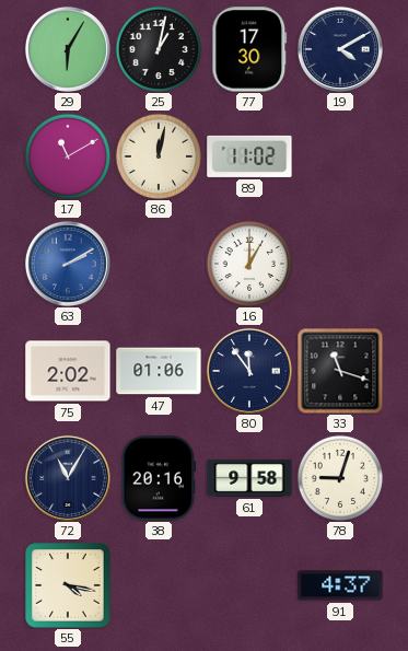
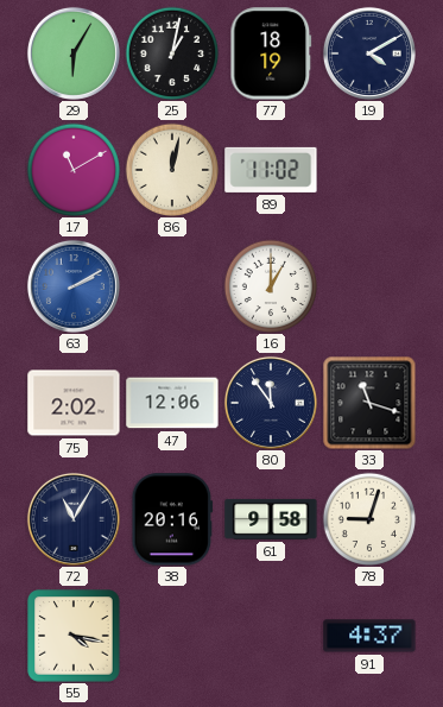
77: 17:30 -> 18:19
47: 01:06 -> 12:06
